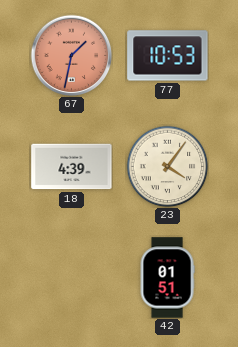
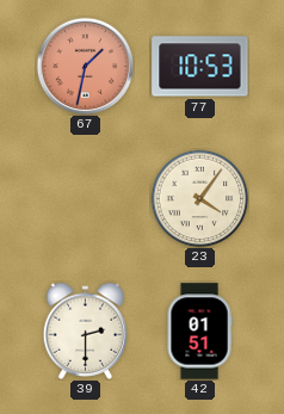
18: 4:39 -> none
39: none -> 2:30
